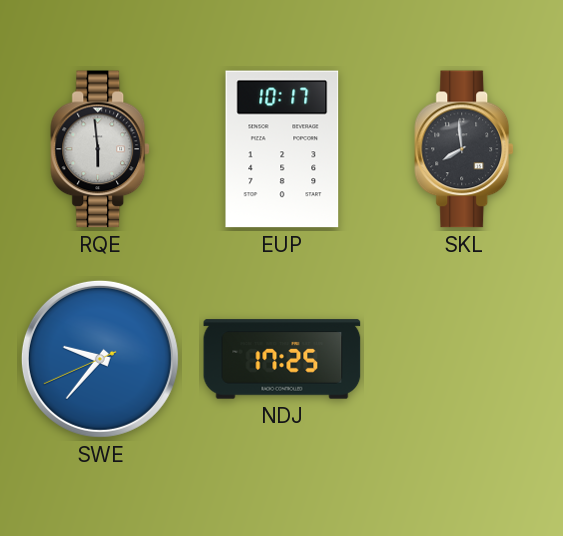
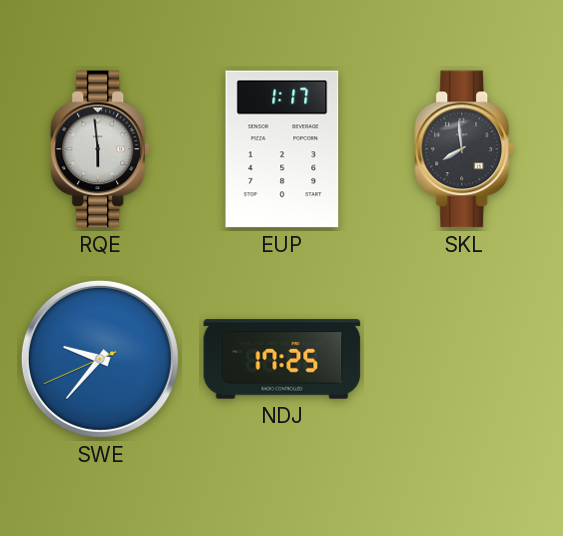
EUP: 10:17 -> 1:17
